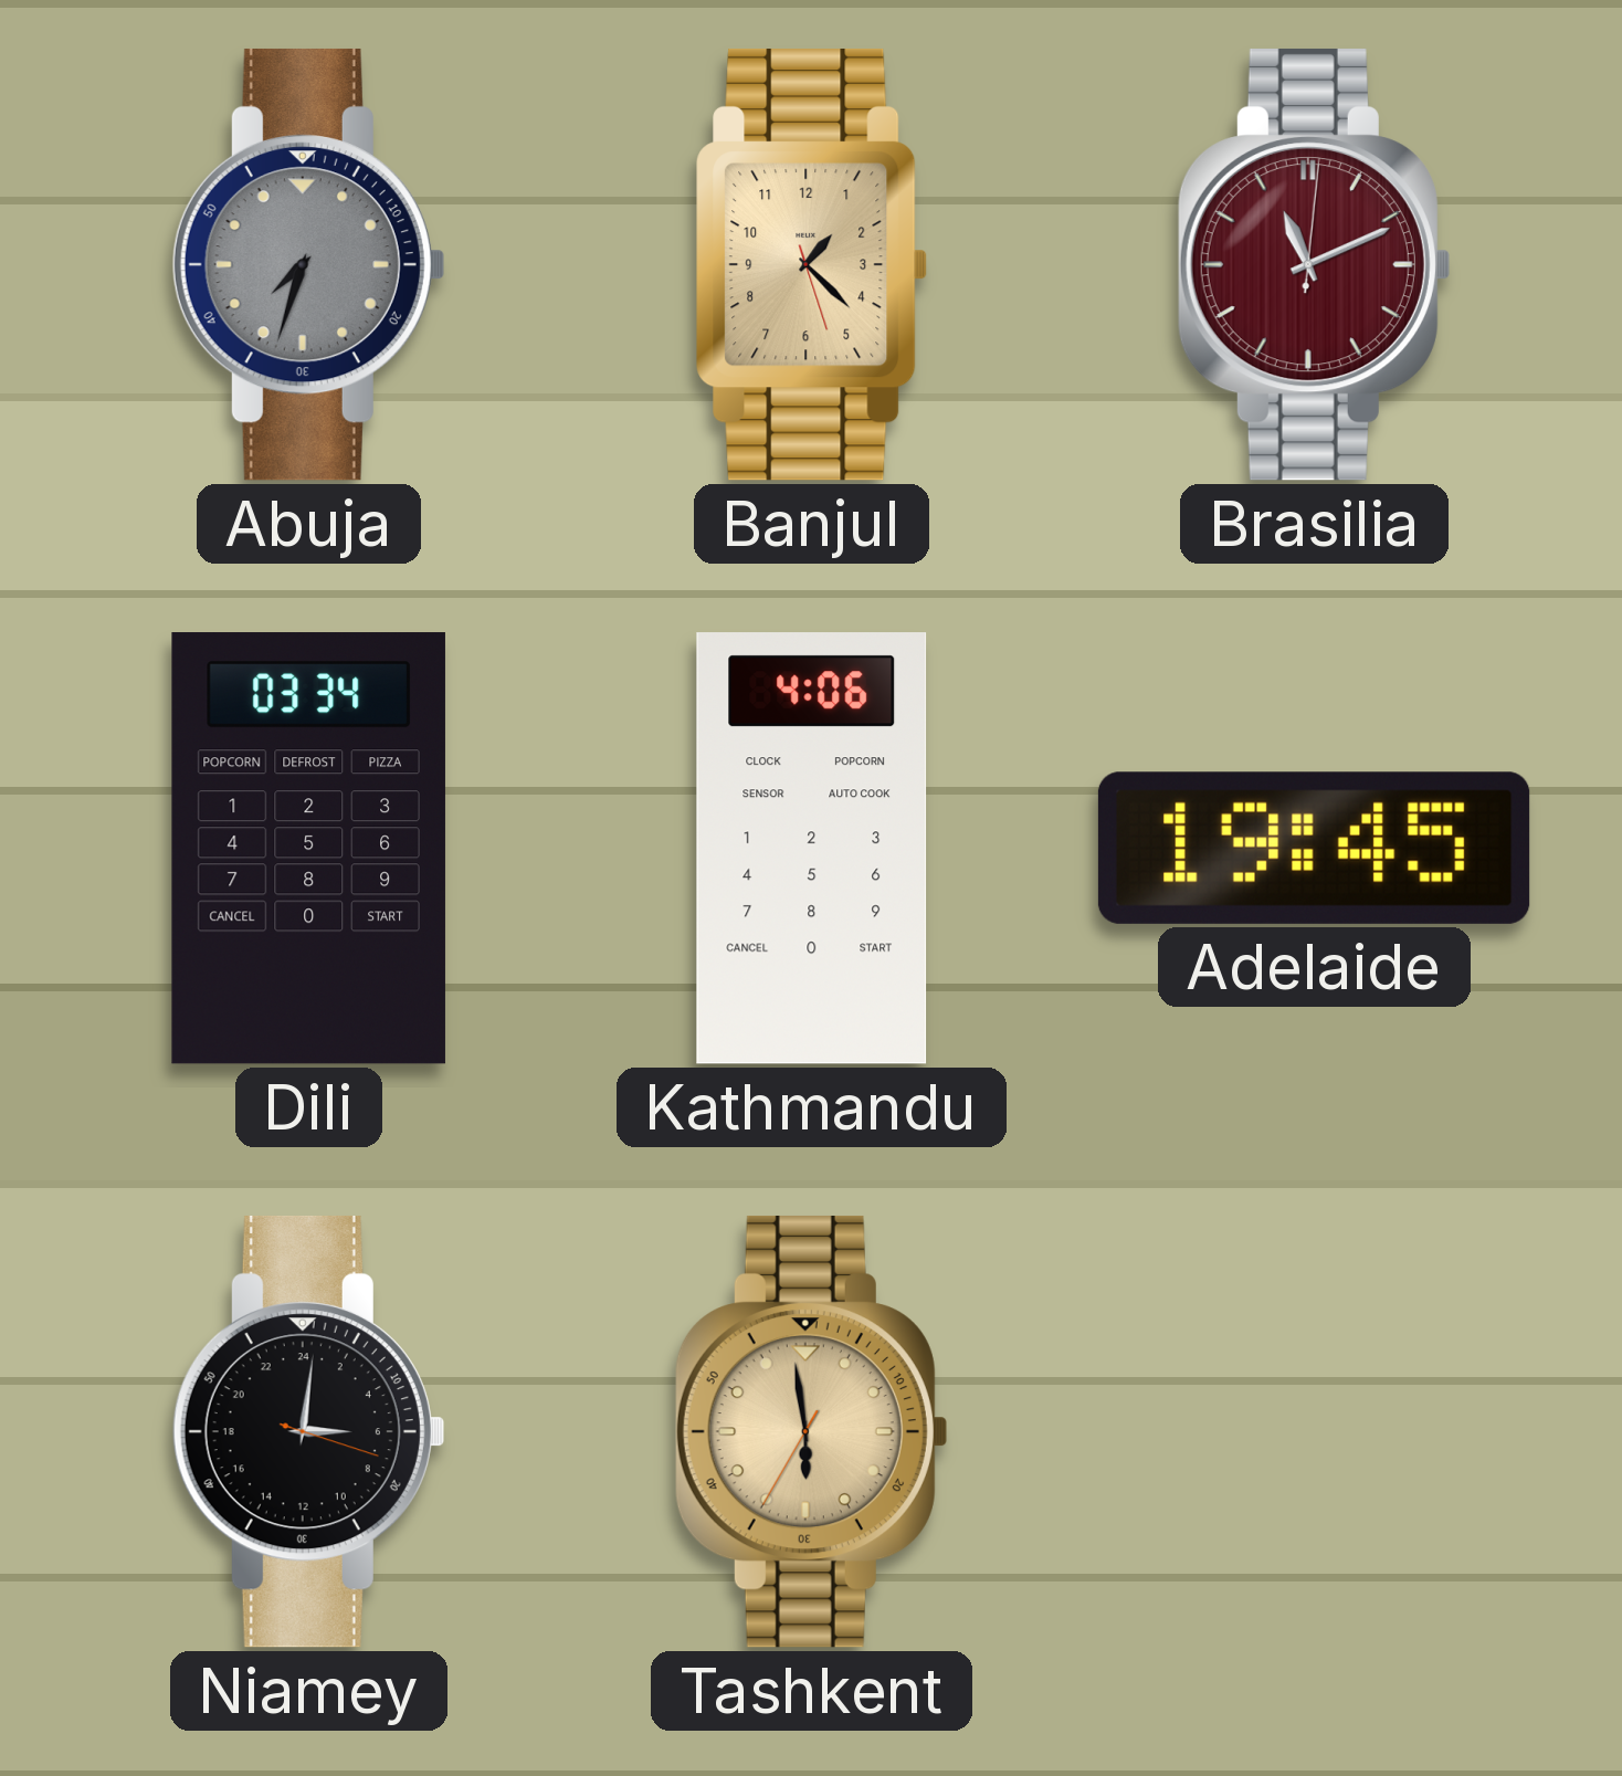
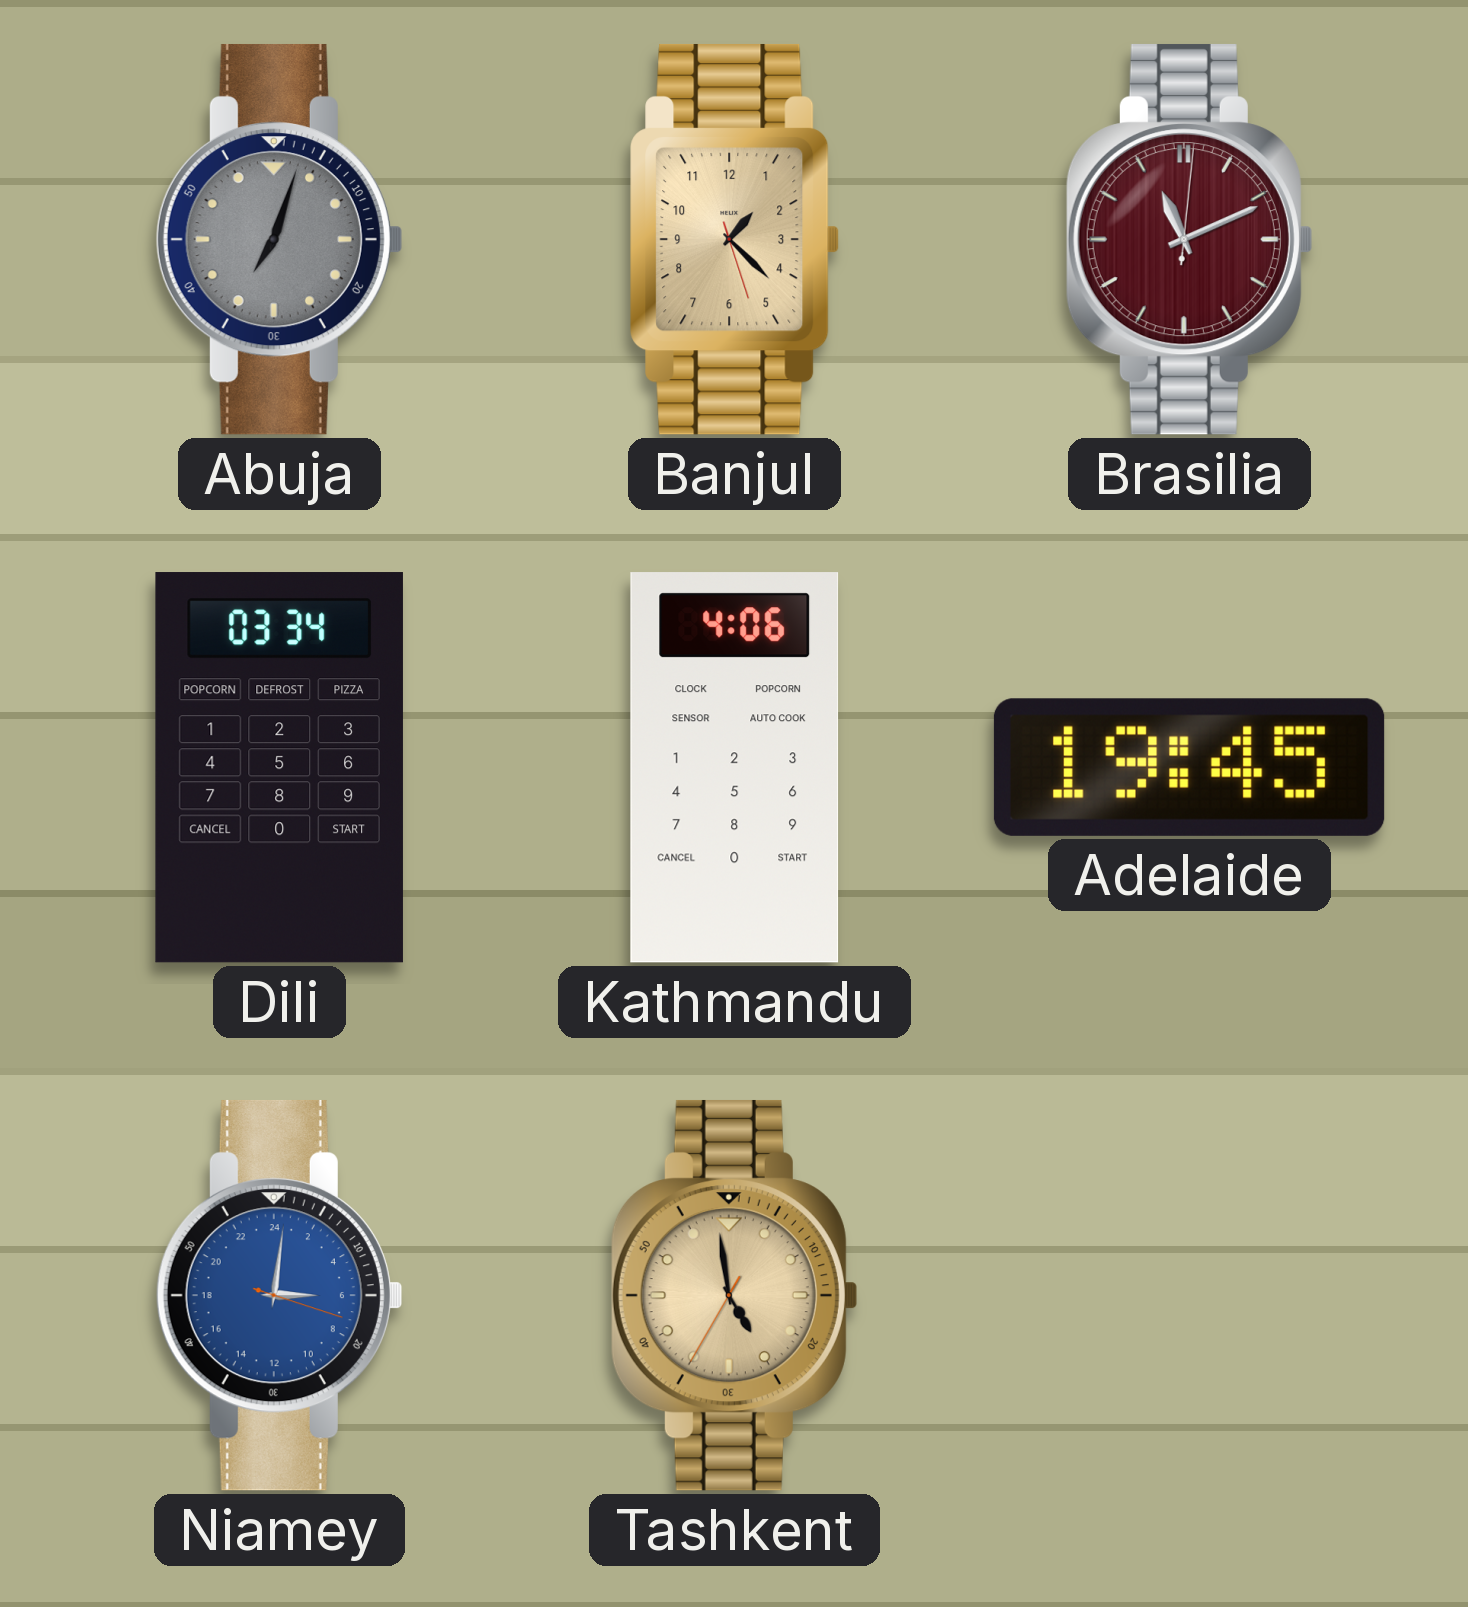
Abuja: 7:33 -> 7:03
Niamey dial: black -> blue
Tashkent: 5:58 -> 4:58
